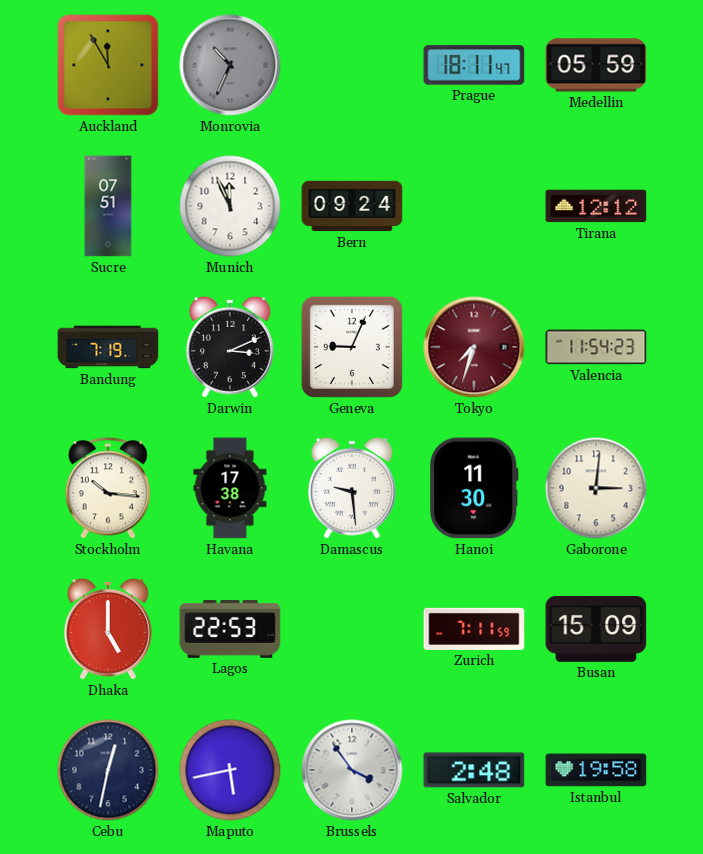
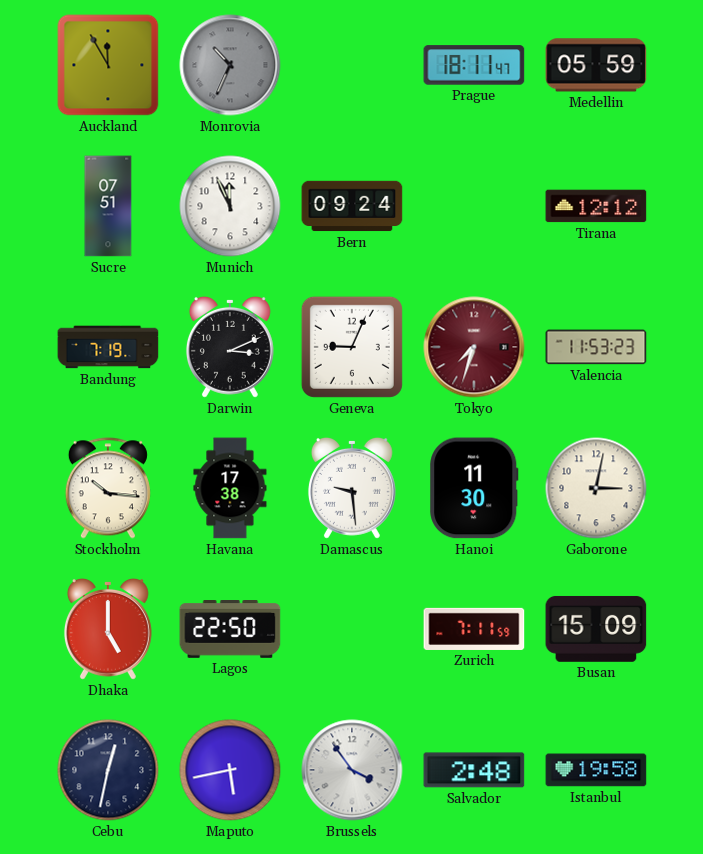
Valencia: 11:54 -> 11:53
Gaborone: 3:01 -> 3:02
Lagos: 22:53 -> 22:50
